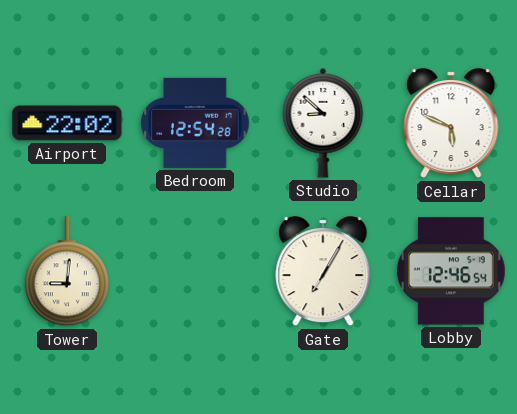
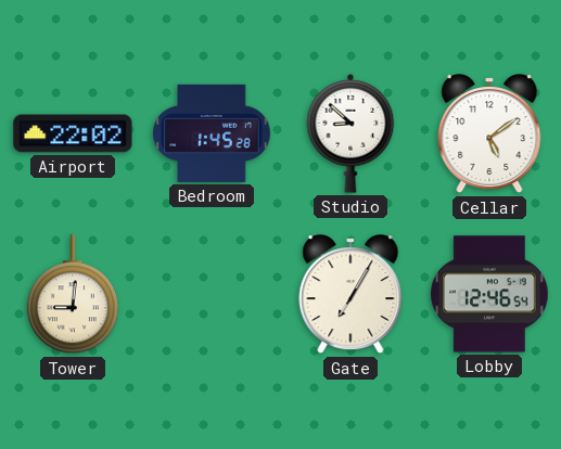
Bedroom: 12:54 -> 1:45
Cellar: 5:49 -> 5:09
